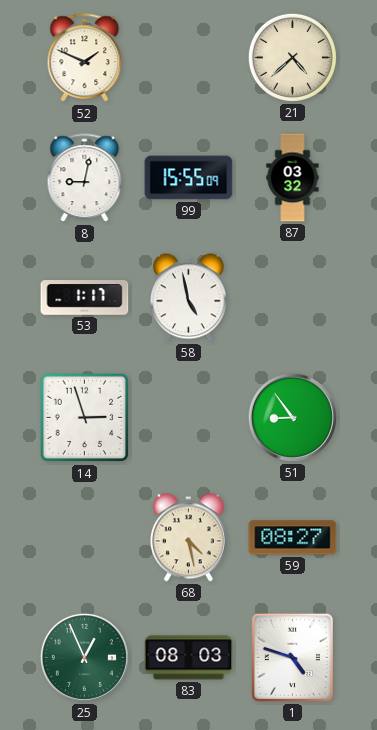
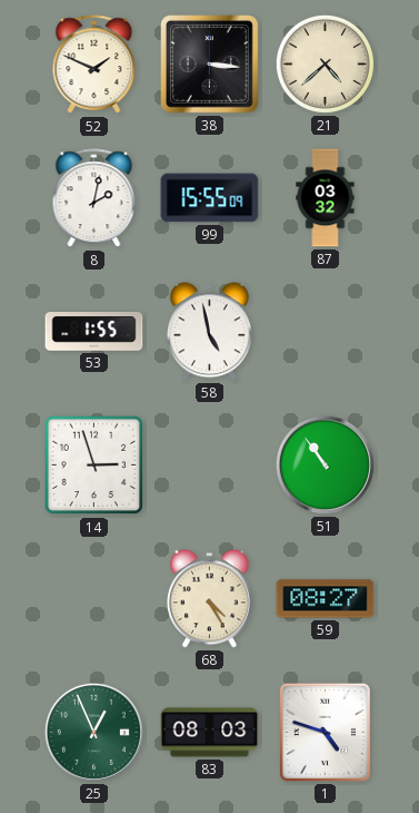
38: none -> 3:16
8: 9:02 -> 2:02
53: 1:17 -> 1:55
51: 8:54 -> 10:54
68: 4:28 -> 4:25
